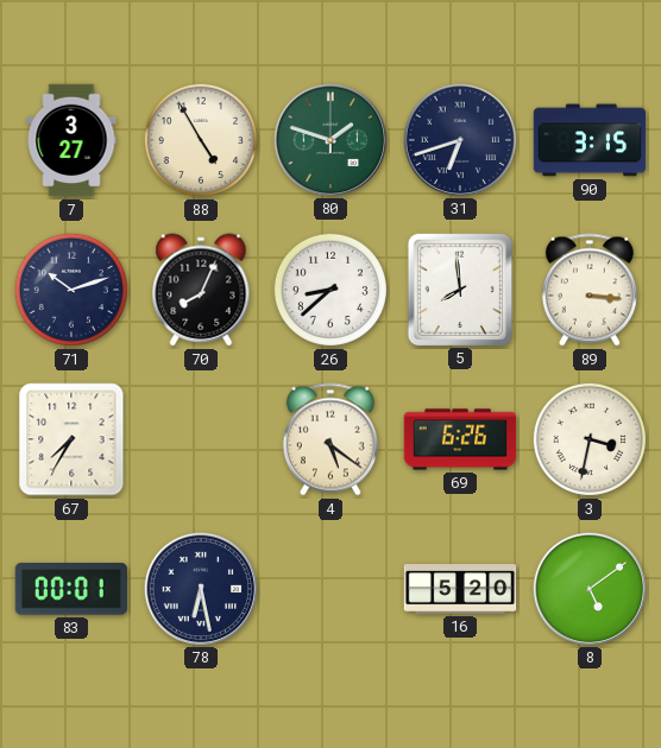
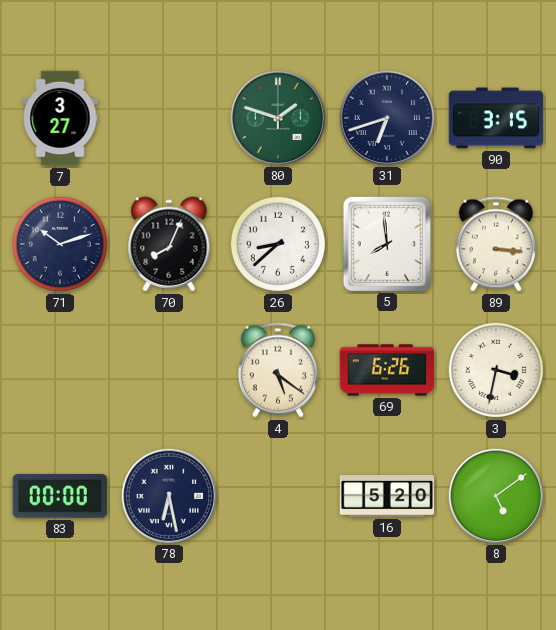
88: 4:55 -> none
67: 7:35 -> none
83: 00:01 -> 00:00
